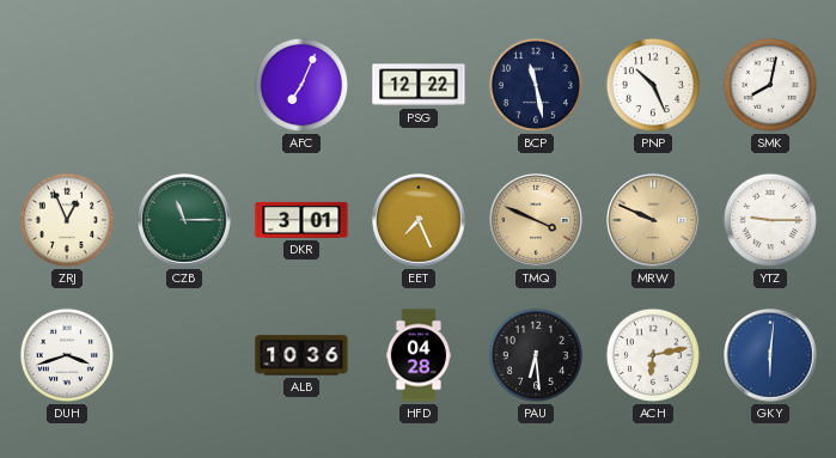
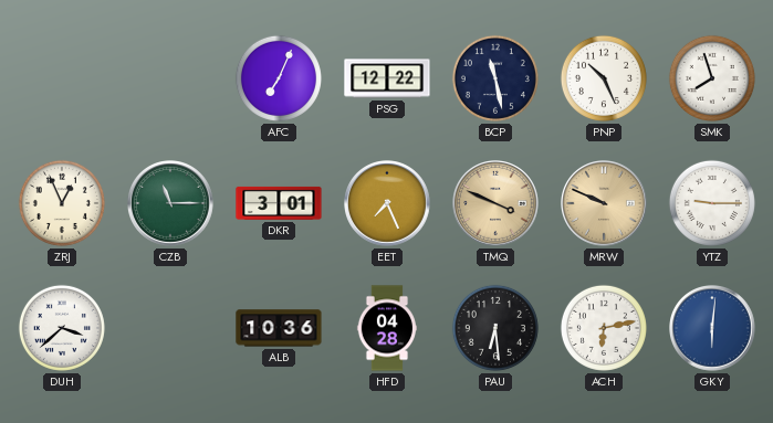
SMK: 8:02 -> 7:57
DUH: 3:42 -> 3:38
